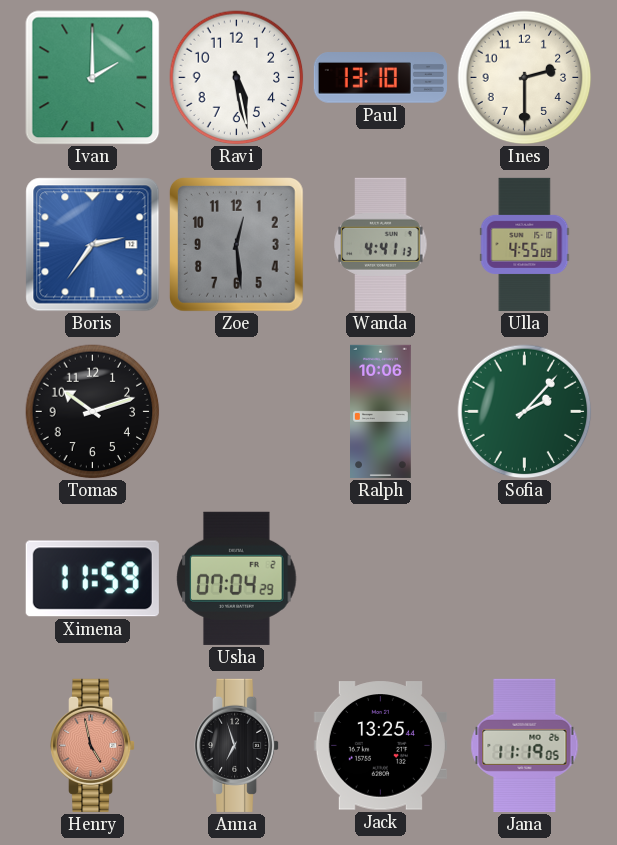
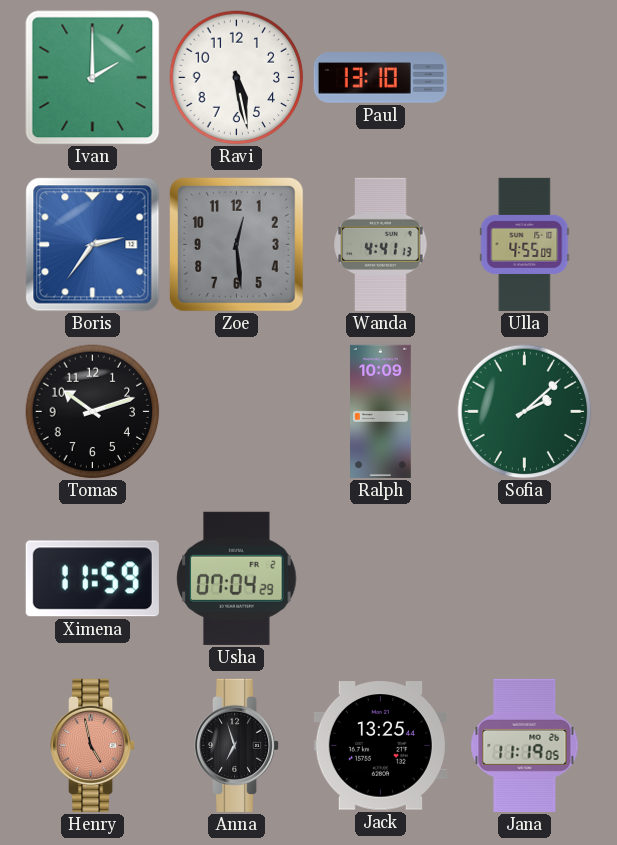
Ines: 2:30 -> none
Ralph: 10:06 -> 10:09
Sofia: 2:07 -> 2:08
